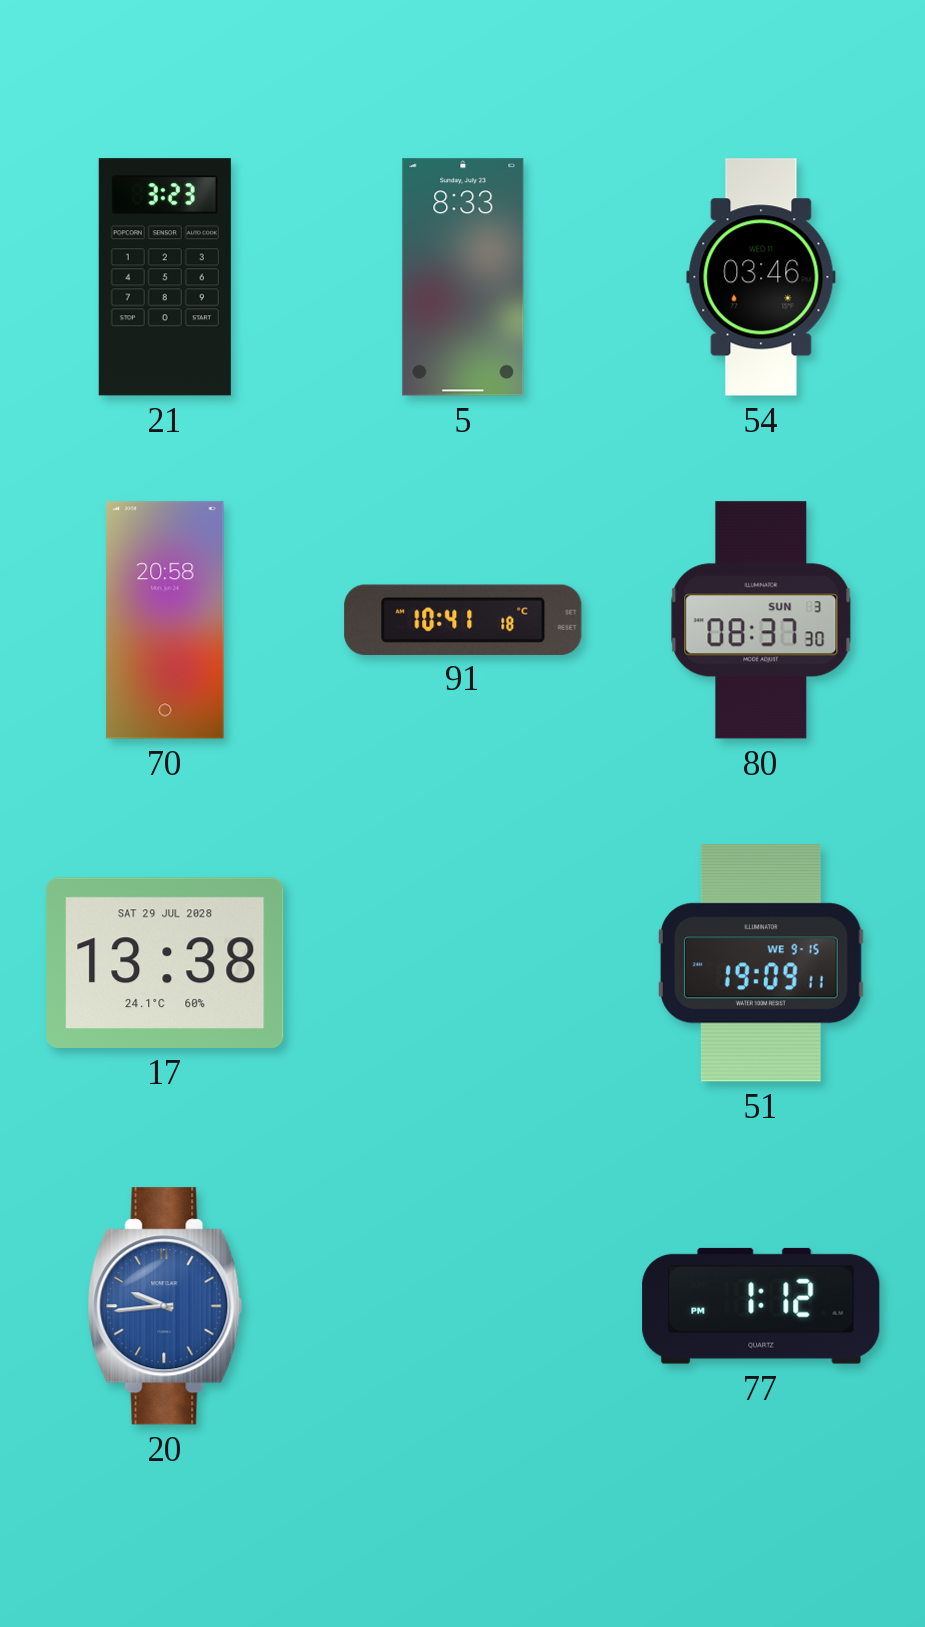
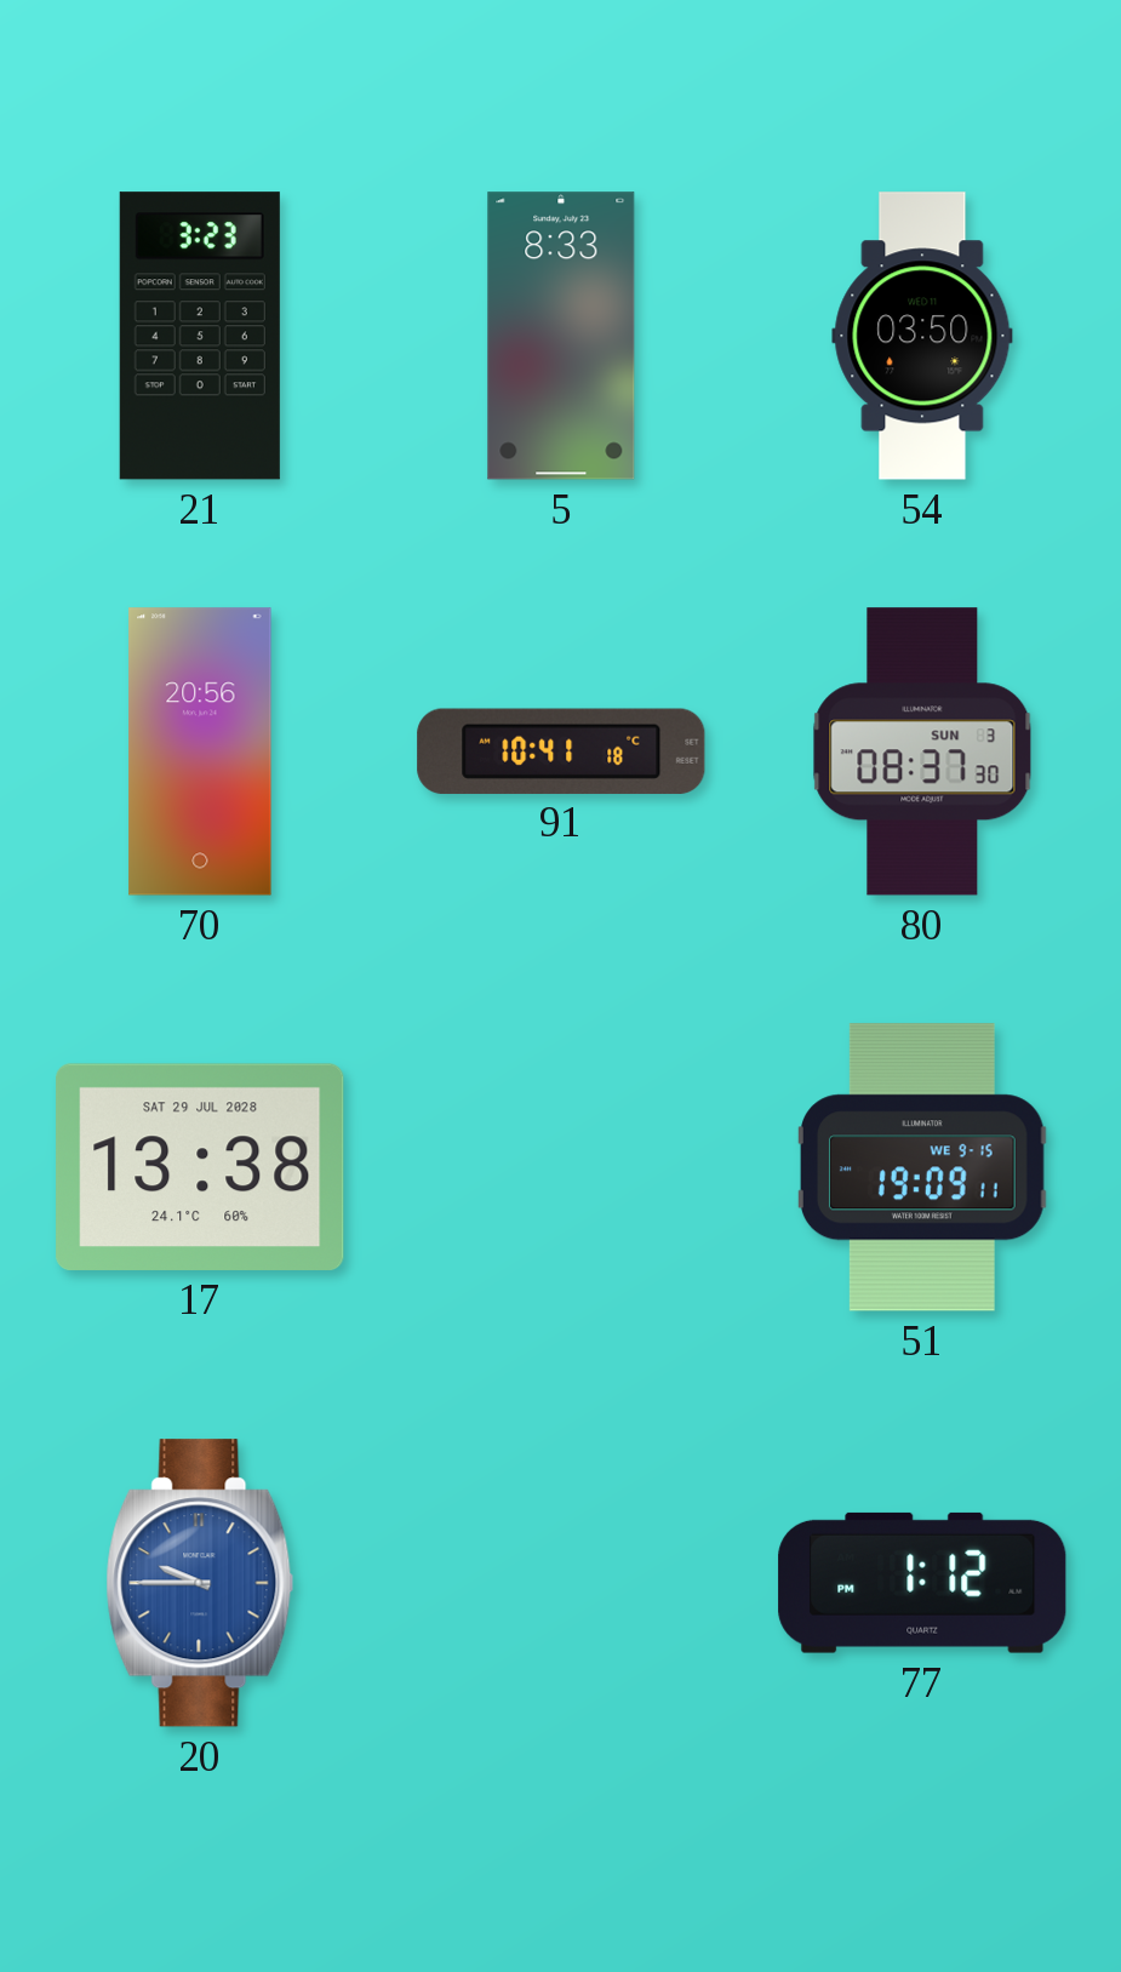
54: 03:46 -> 03:50
70: 20:58 -> 20:56
20: 9:44 -> 9:45
